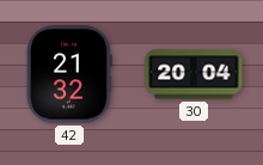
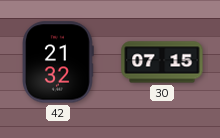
30: 20:04 -> 07:15
